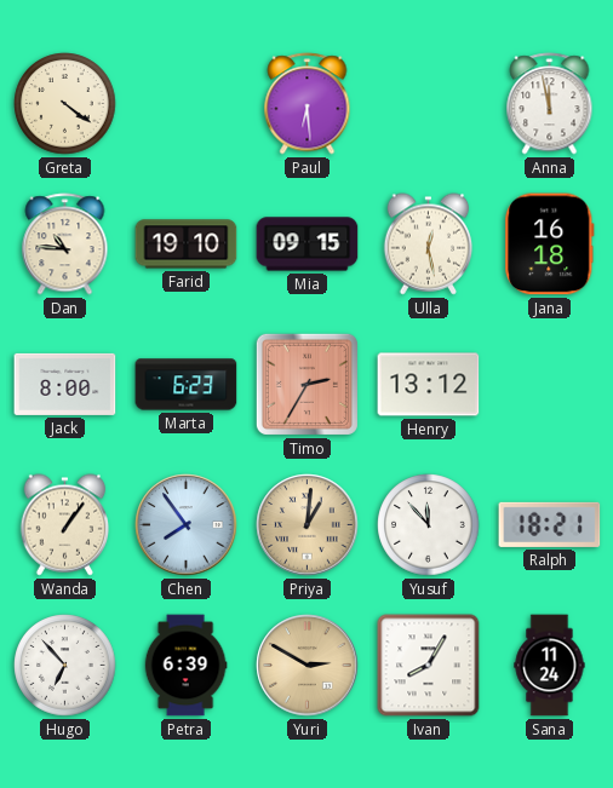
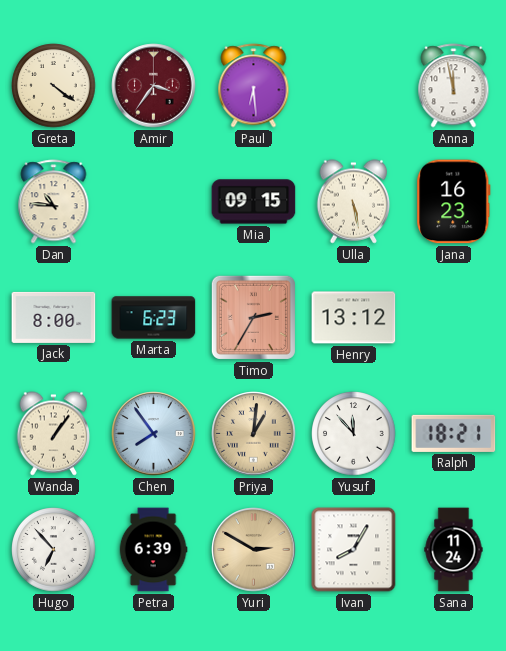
Amir: none -> 3:36
Farid: 19:10 -> none
Ulla: 12:28 -> 5:28
Jana: 16:18 -> 16:23
